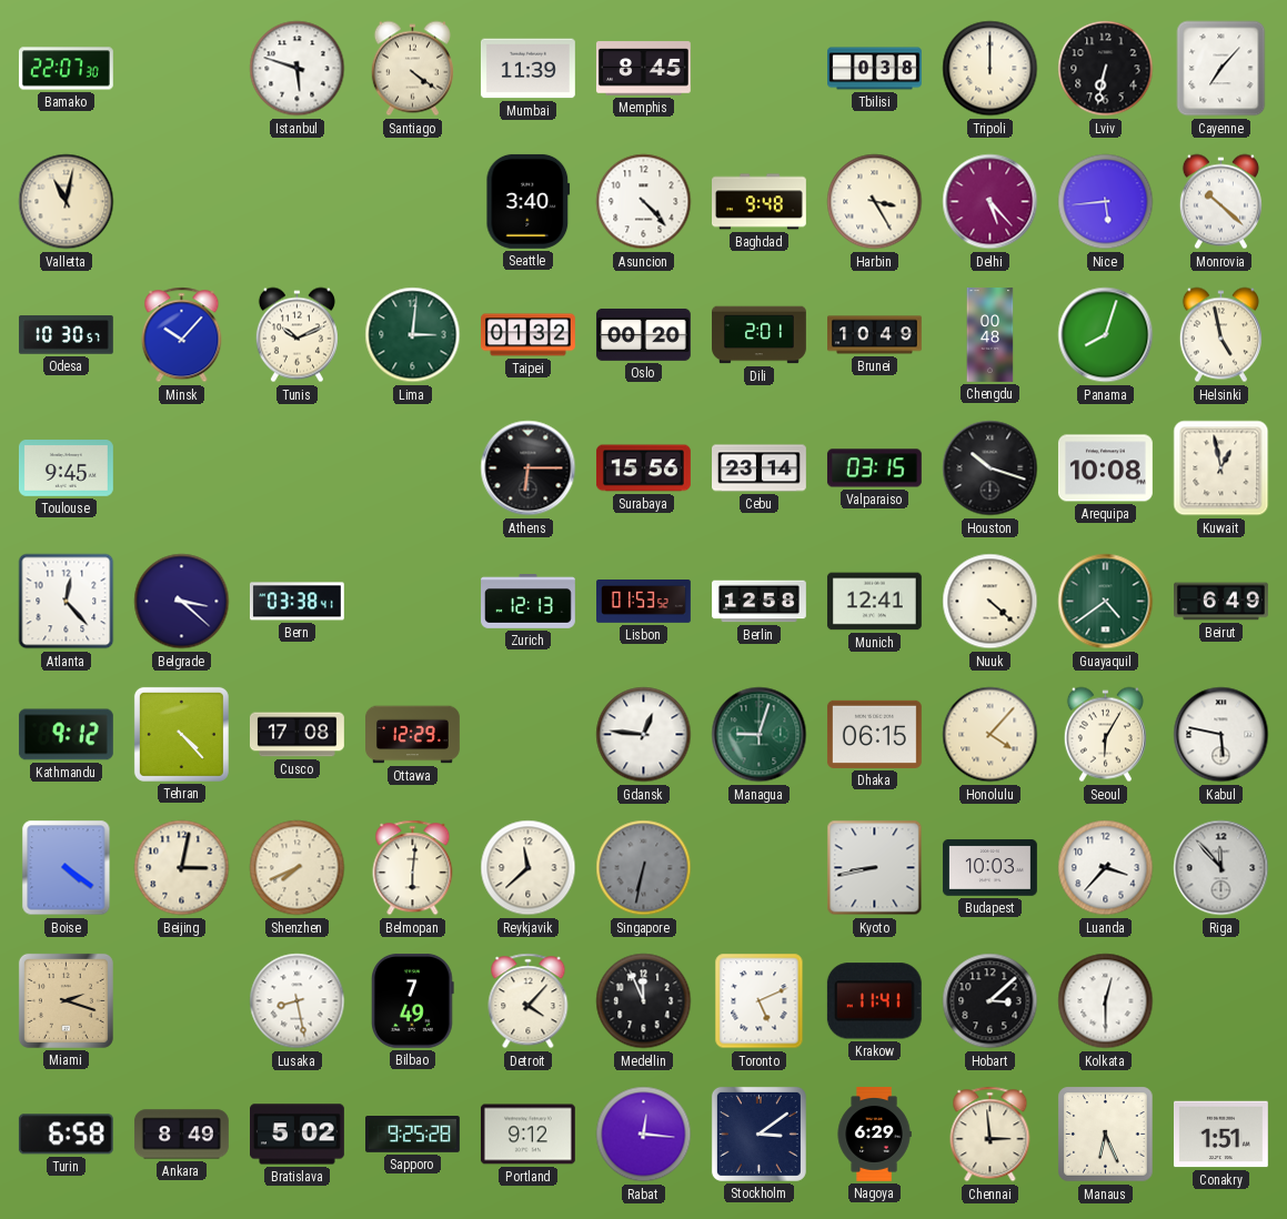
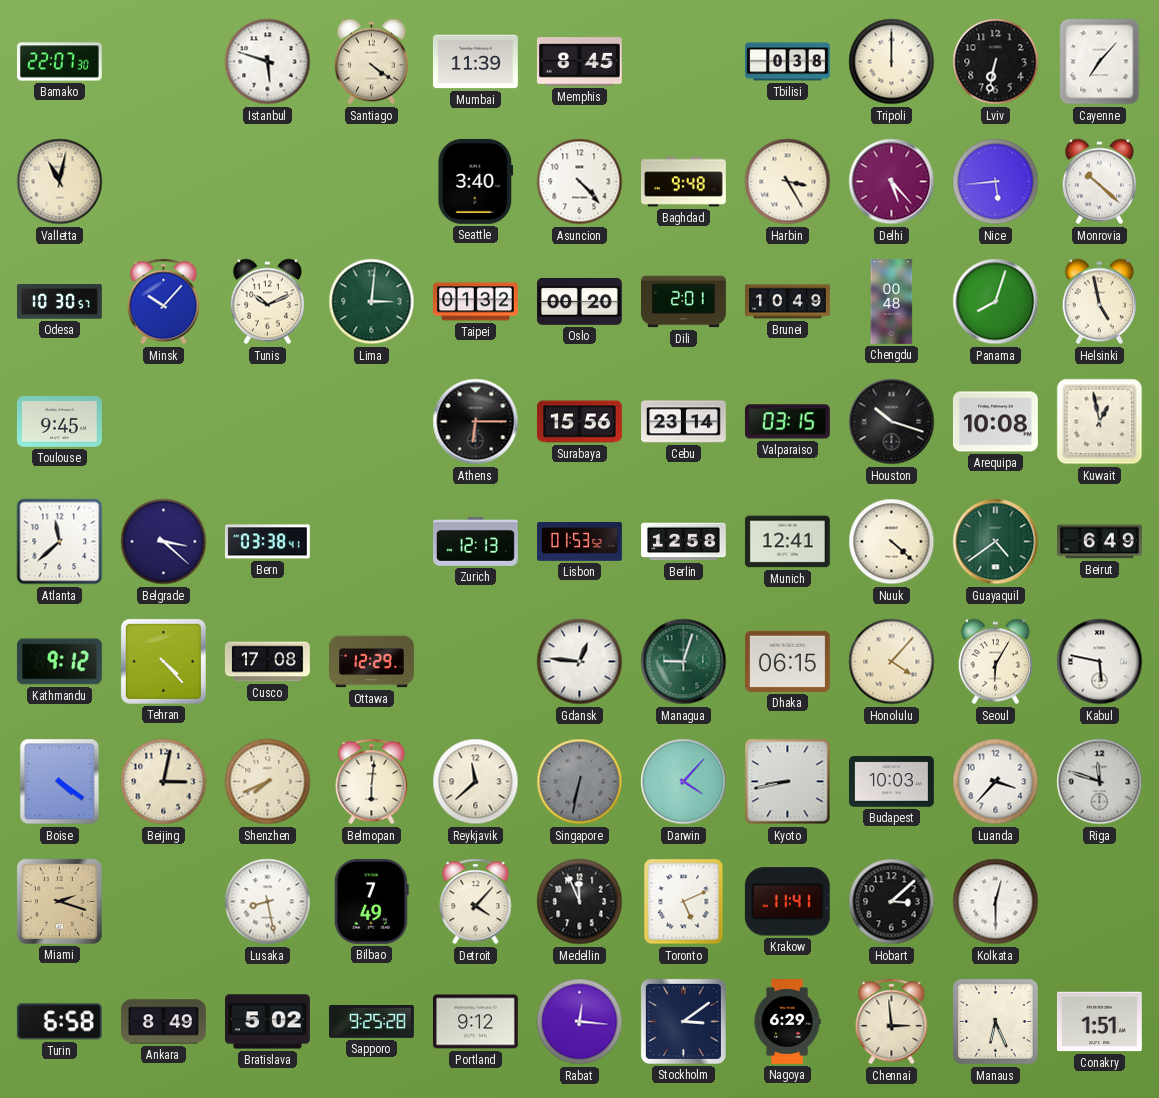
Atlanta: 12:23 -> 11:38
Darwin: none -> 4:07
Riga: 11:53 -> 11:48
